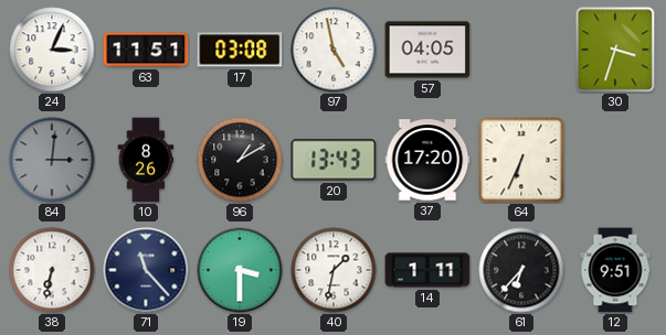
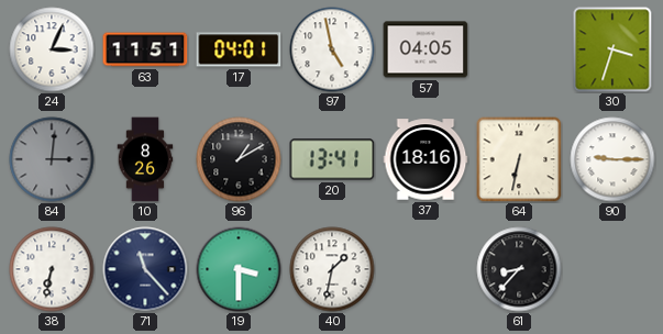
17: 03:08 -> 04:01
20: 13:43 -> 13:41
37: 17:20 -> 18:16
64: 6:34 -> 6:32
90: none -> 9:15
14: 1:11 -> none
61: 6:37 -> 8:37
12: 9:51 -> none
